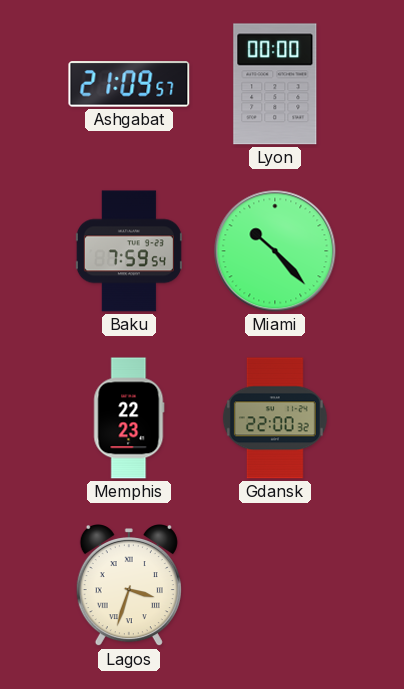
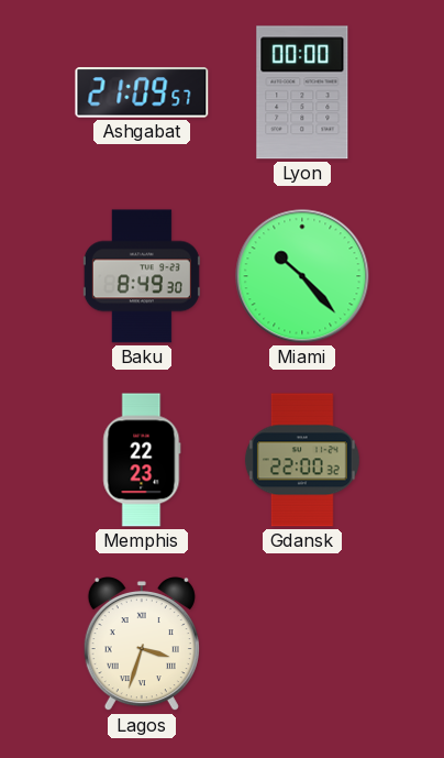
Baku: 7:59 -> 8:49
